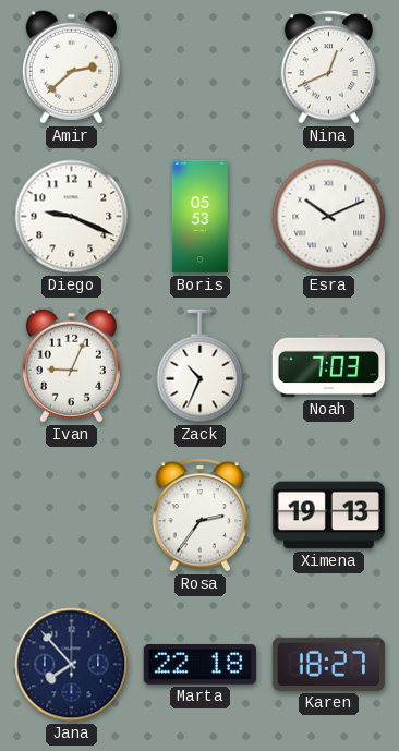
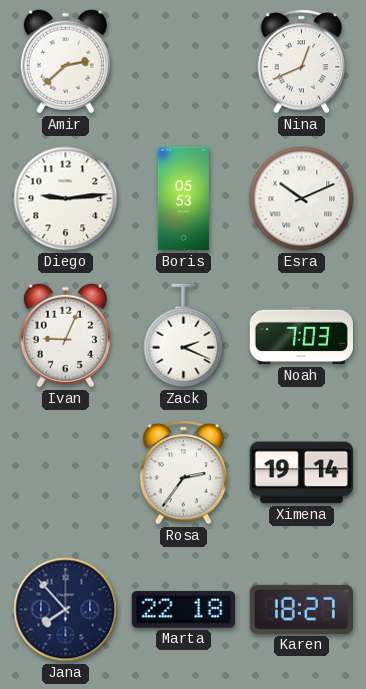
Diego: 9:19 -> 9:14
Zack: 10:34 -> 2:19
Ximena: 19:13 -> 19:14
